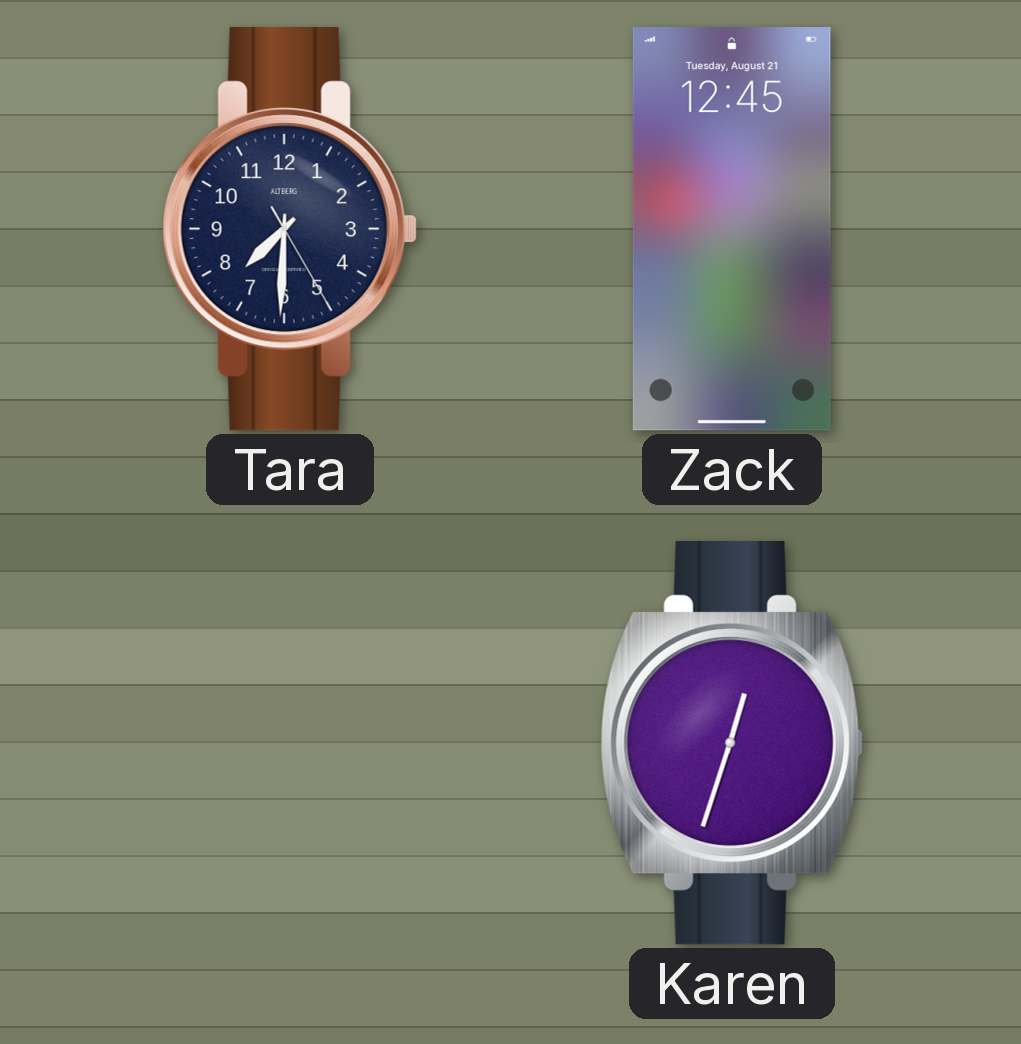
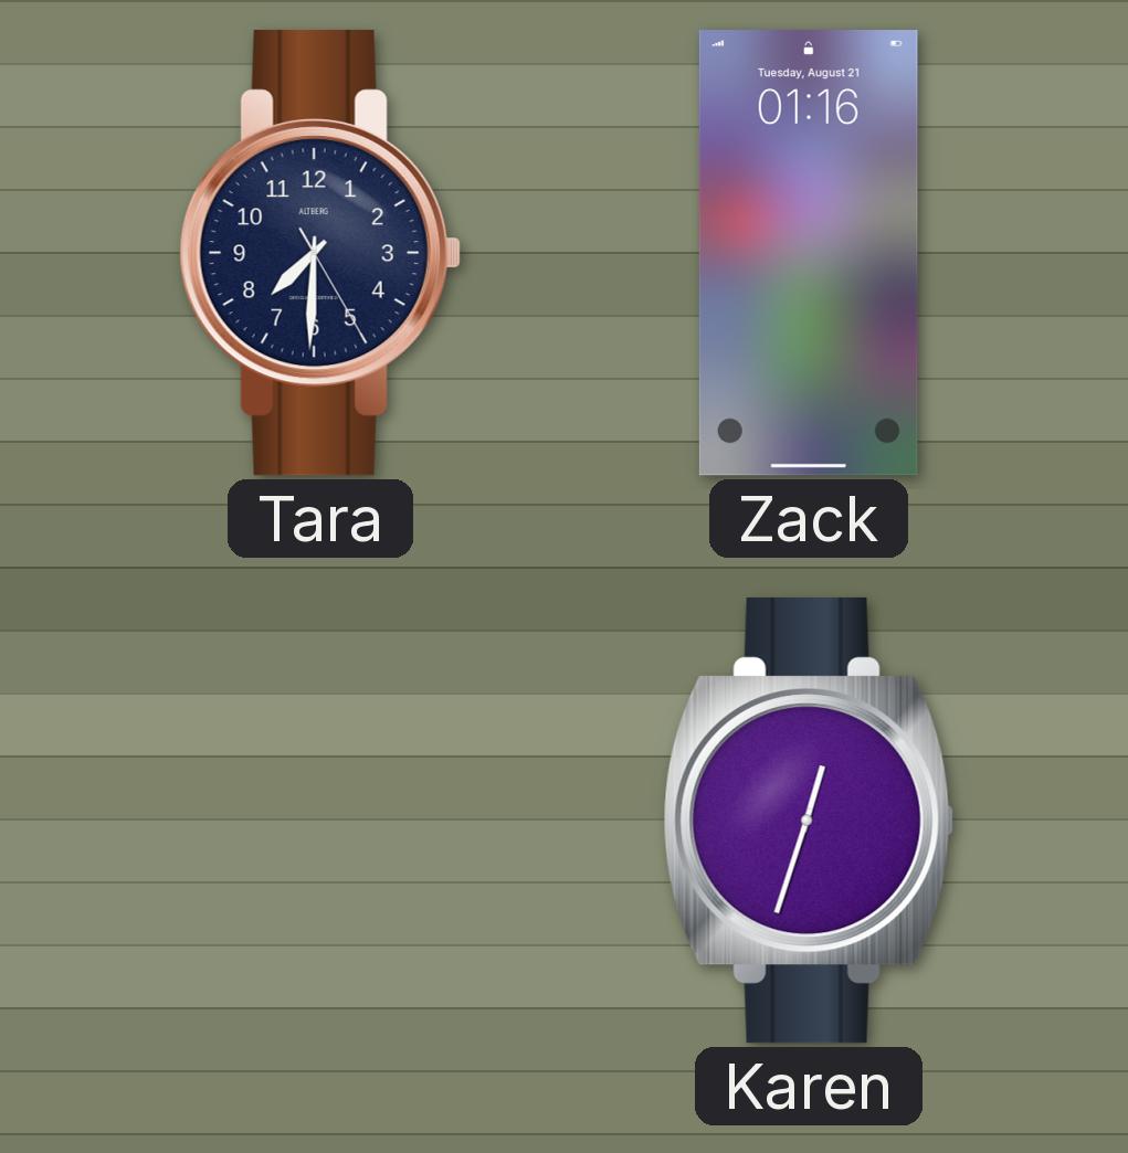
Zack: 12:45 -> 01:16
